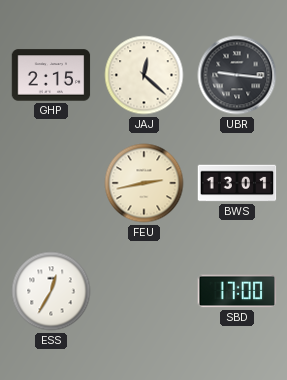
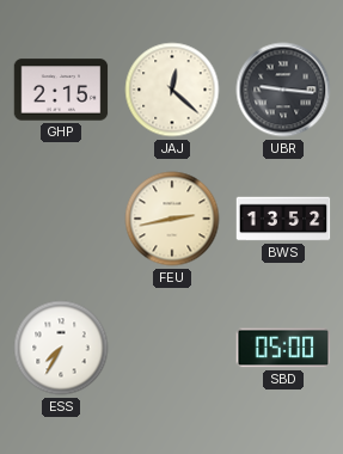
BWS: 13:01 -> 13:52
ESS: 12:35 -> 7:35
SBD: 17:00 -> 05:00
